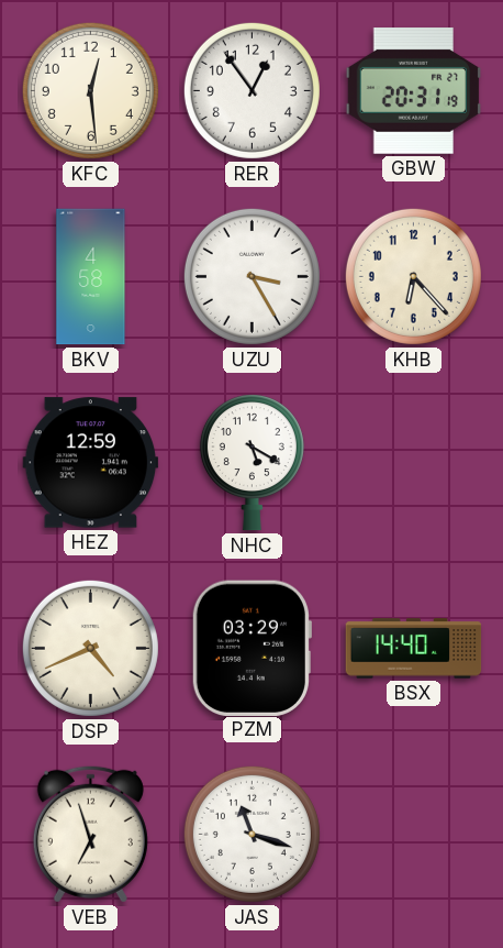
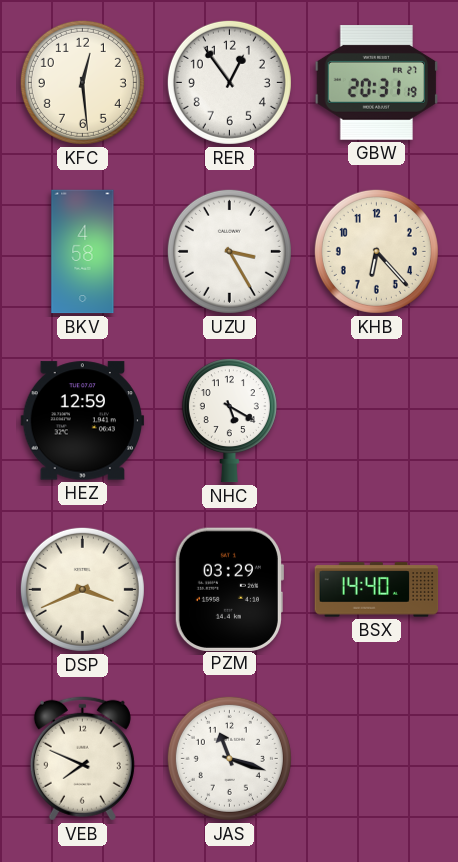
DSP: 4:41 -> 3:41
VEB: 6:57 -> 7:49
